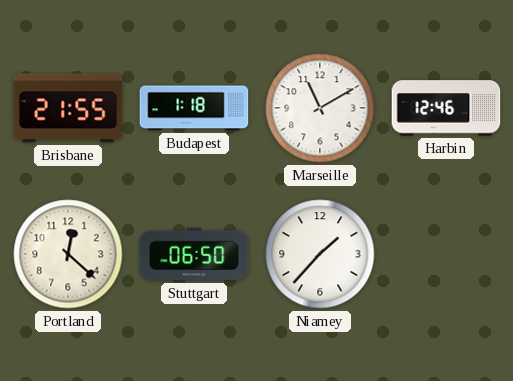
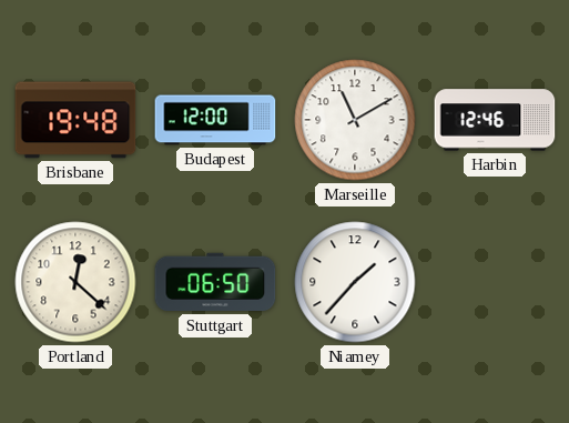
Brisbane: 21:55 -> 19:48
Budapest: 1:18 -> 12:00
